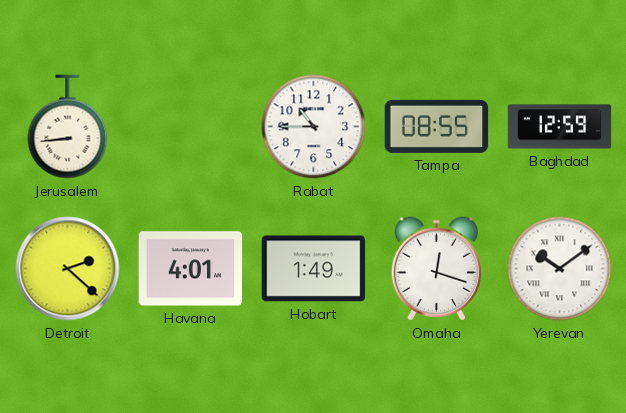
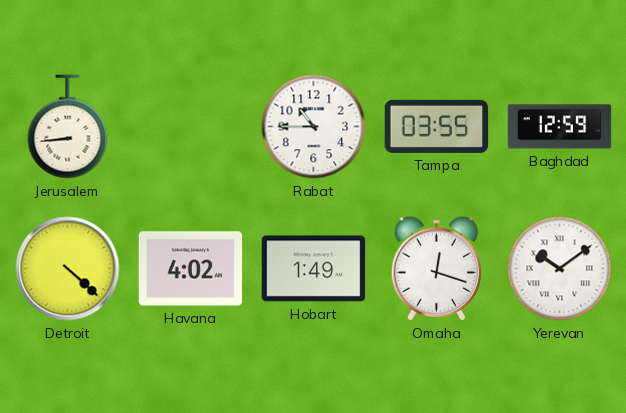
Tampa: 08:55 -> 03:55
Detroit: 2:22 -> 4:22
Havana: 4:01 -> 4:02
